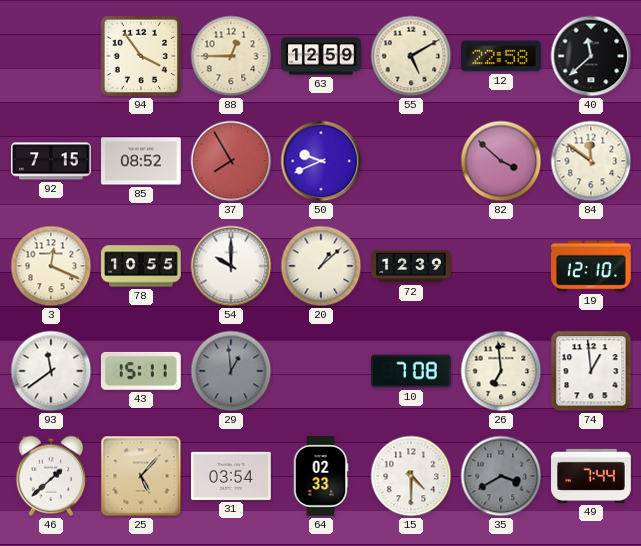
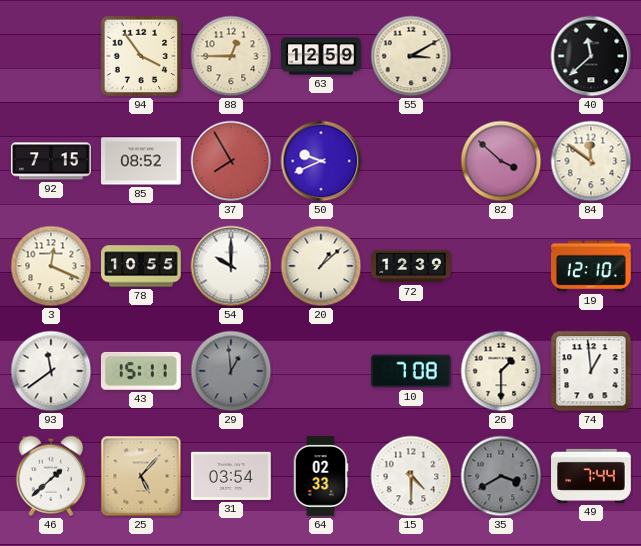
55: 5:10 -> 3:10
12: 22:58 -> none
26: 6:59 -> 1:30
